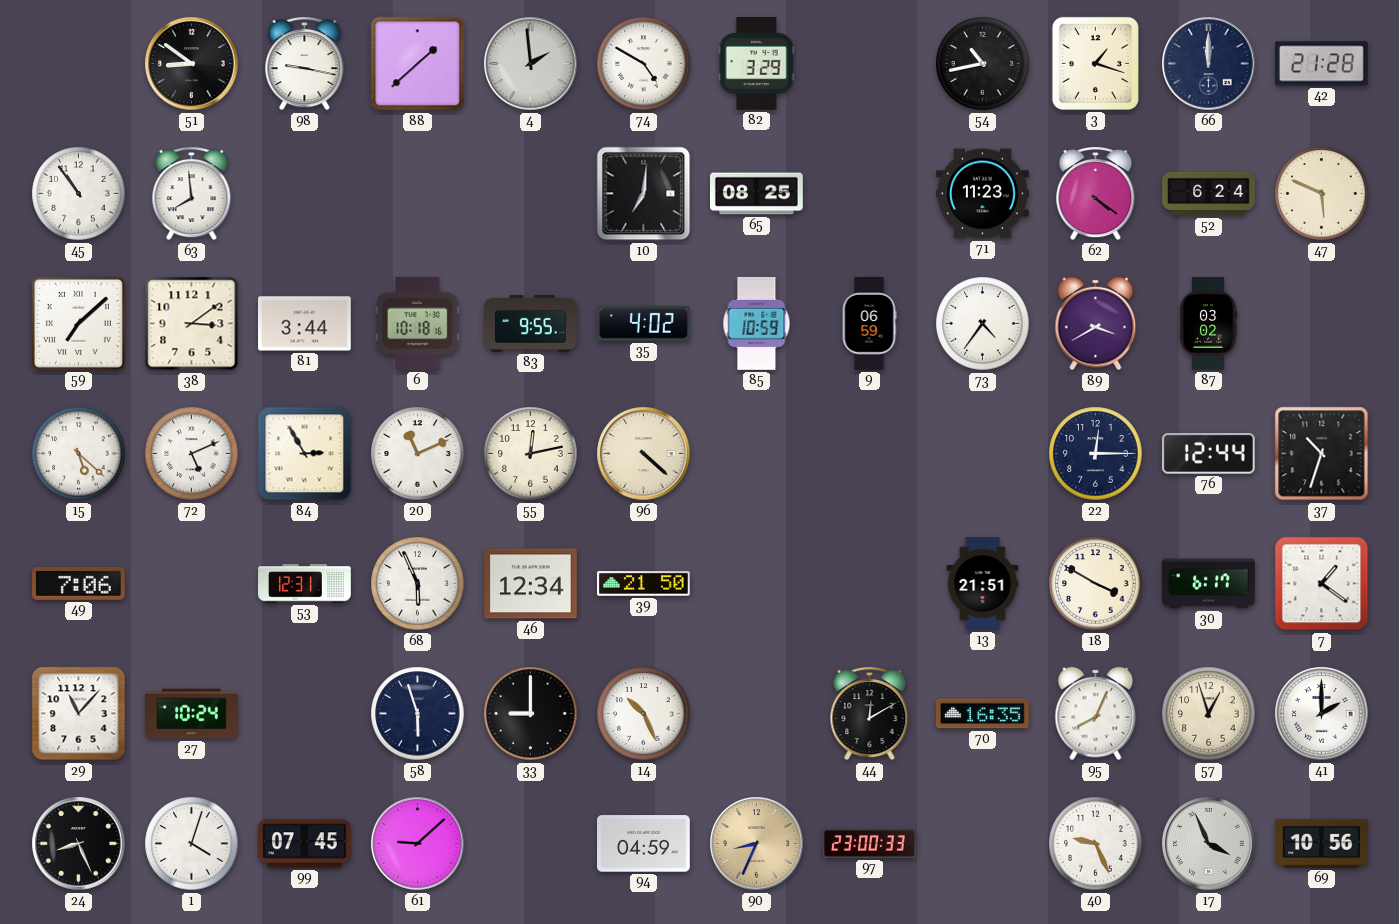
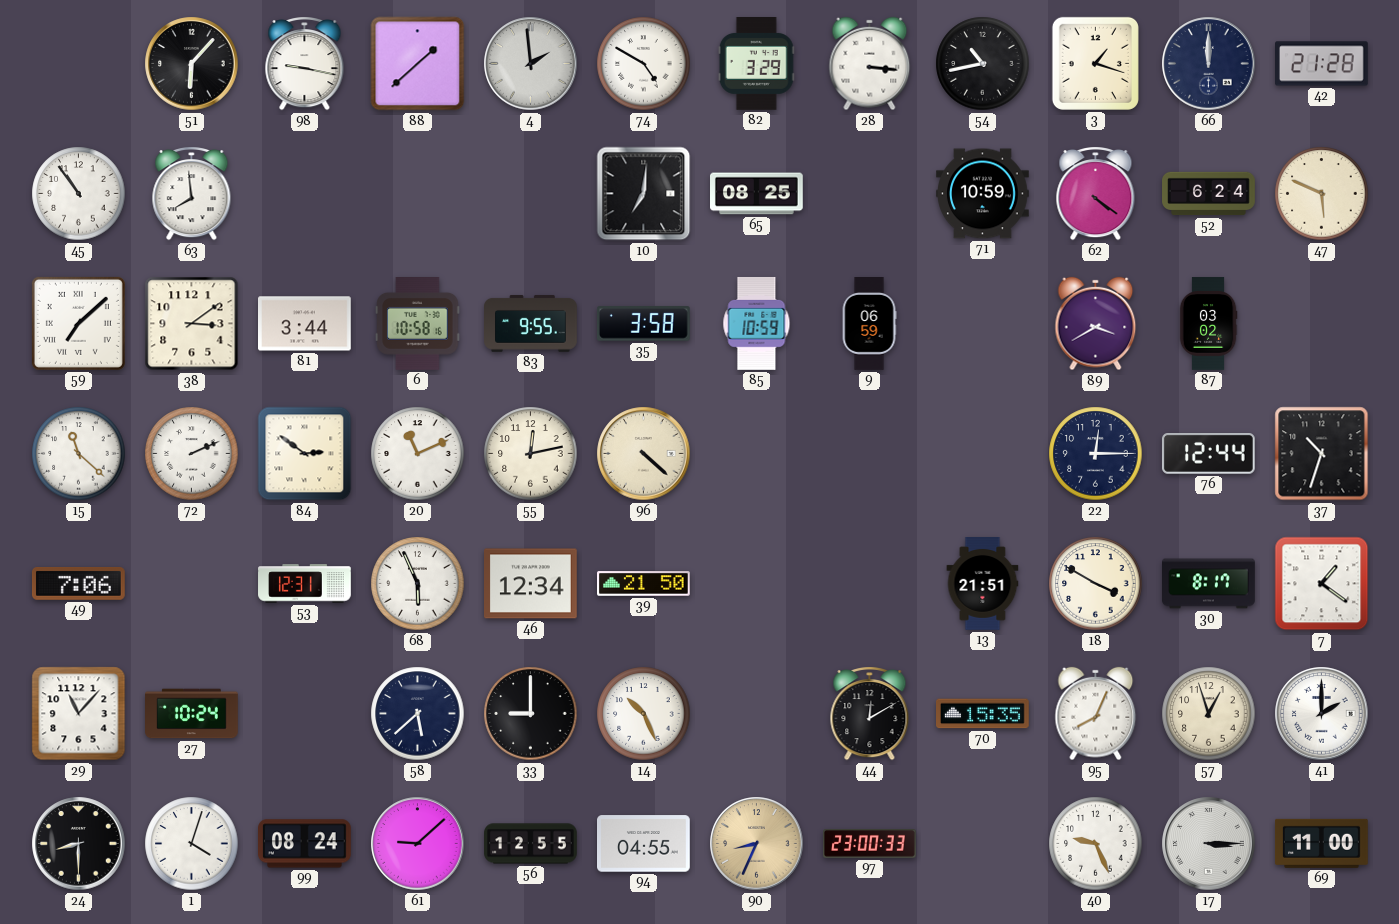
51: 8:51 -> 6:07
28: none -> 3:16
71: 11:23 -> 10:59
6: 10:18 -> 10:58
35: 4:02 -> 3:58
73: 4:36 -> none
15: 5:22 -> 11:22
72: 5:11 -> 2:11
84: 2:55 -> 2:51
30: 6:17 -> 8:17
58: 5:57 -> 5:38
70: 16:35 -> 15:35
24: 8:26 -> 8:30
99: 07:45 -> 08:24
56: none -> 12:55
94: 04:59 -> 04:55
17: 3:56 -> 3:15
69: 10:56 -> 11:00
